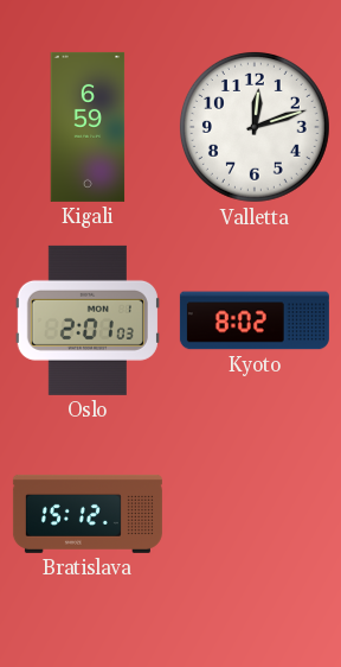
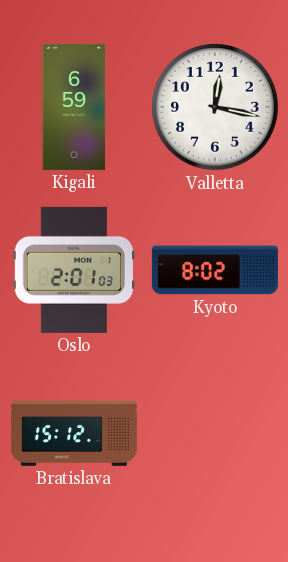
Valletta: 12:12 -> 12:17
